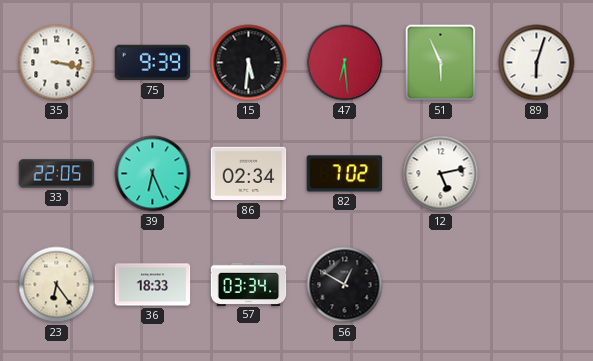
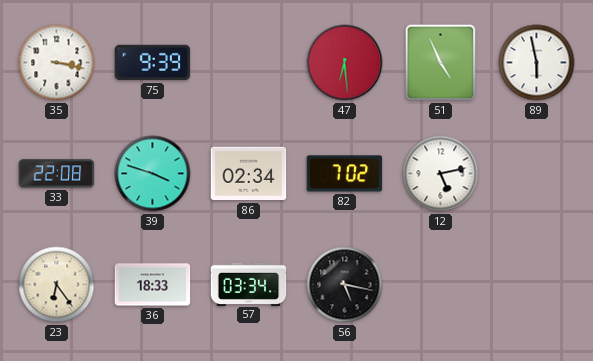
15: 5:31 -> none
51: 5:56 -> 4:56
89: 6:03 -> 5:58
33: 22:05 -> 22:08
39: 6:26 -> 3:48
56: 12:50 -> 5:17
